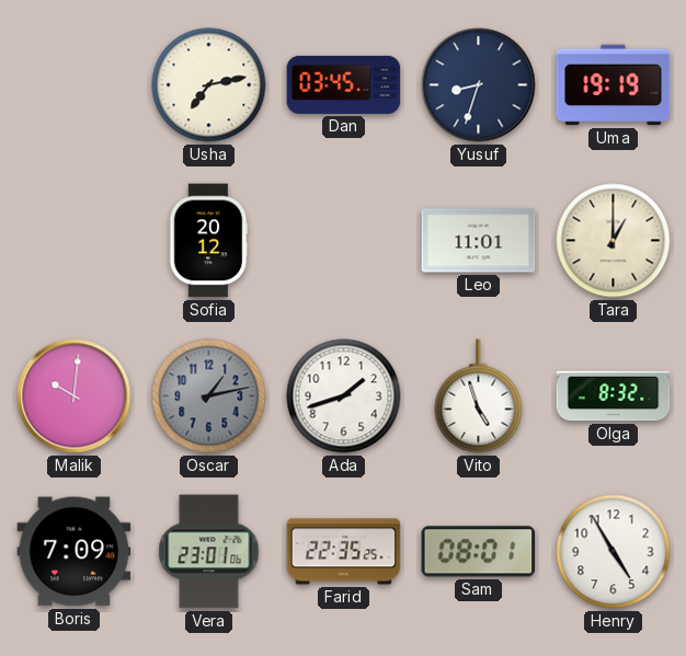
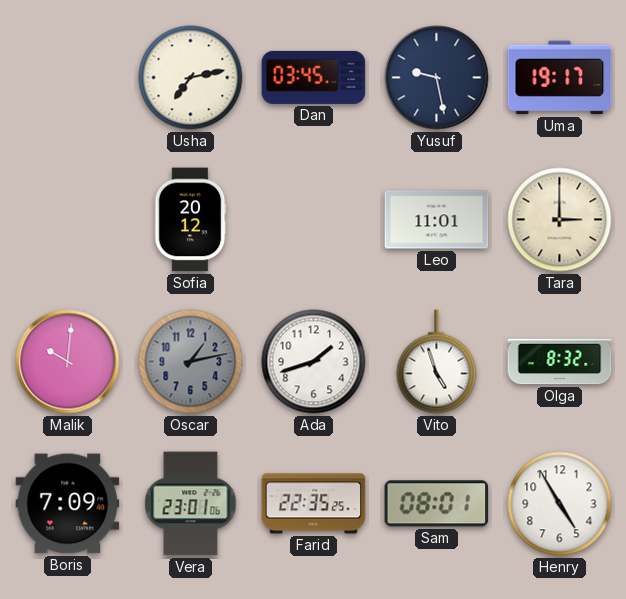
Yusuf: 8:33 -> 9:28
Uma: 19:19 -> 19:17
Tara: 1:00 -> 3:00
